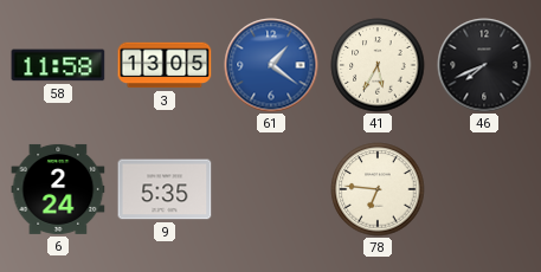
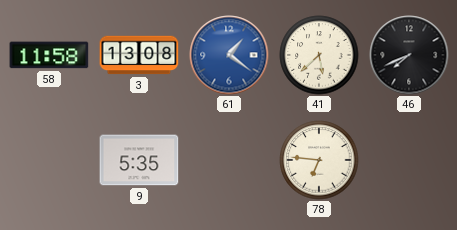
3: 13:05 -> 13:08
41: 5:35 -> 5:38
6: 2:24 -> none
